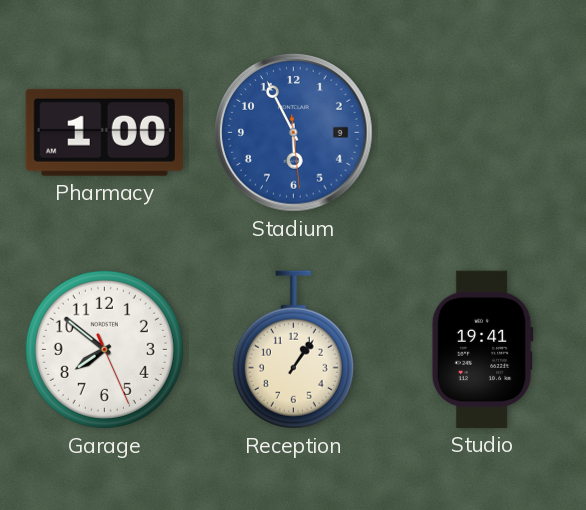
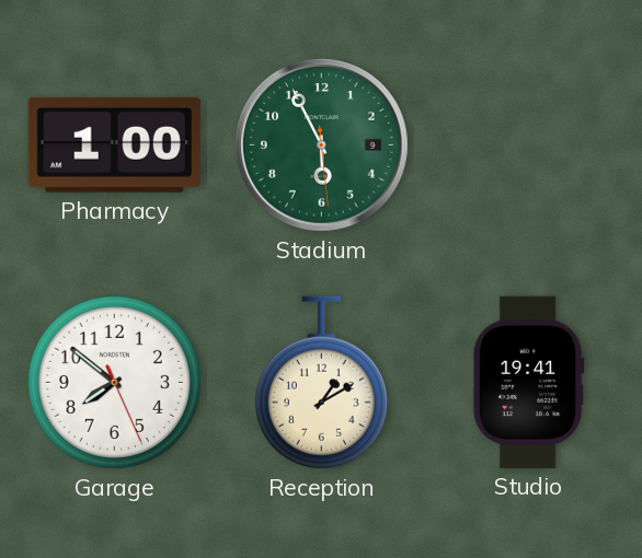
Stadium dial: blue -> green
Reception: 1:06 -> 1:10
